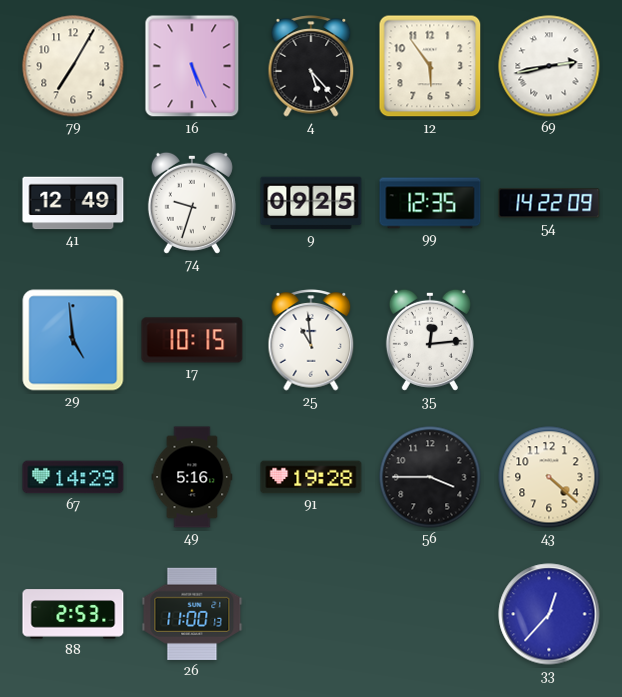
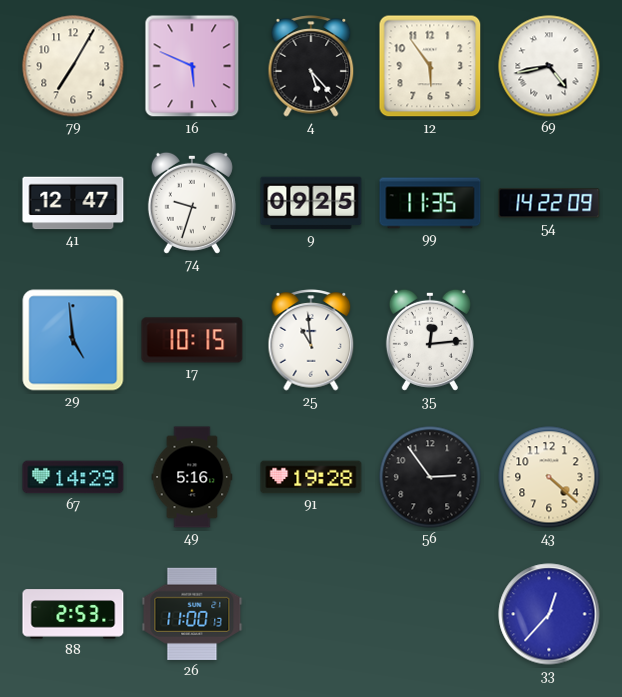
16: 5:26 -> 5:49
69: 2:43 -> 4:43
41: 12:49 -> 12:47
99: 12:35 -> 11:35
56: 3:45 -> 2:54
